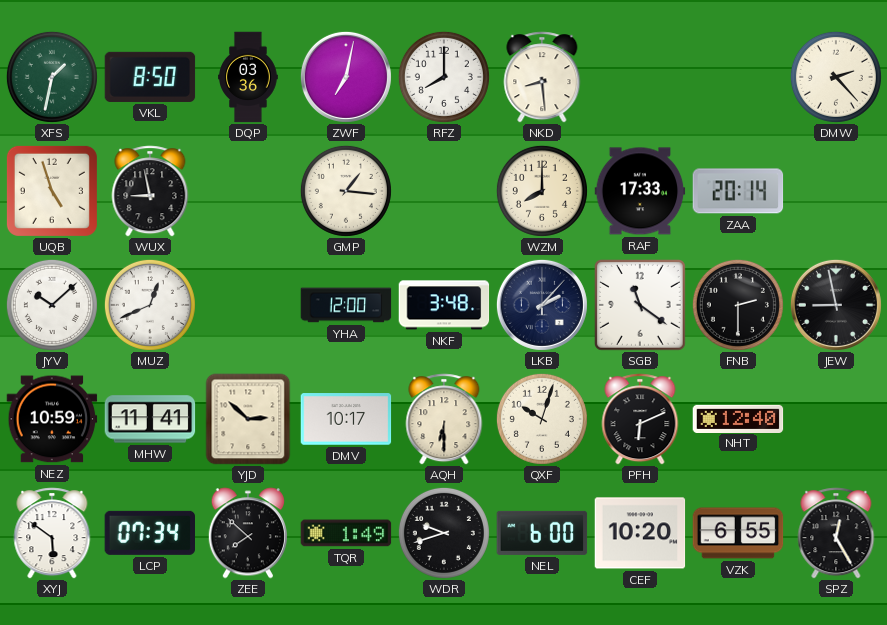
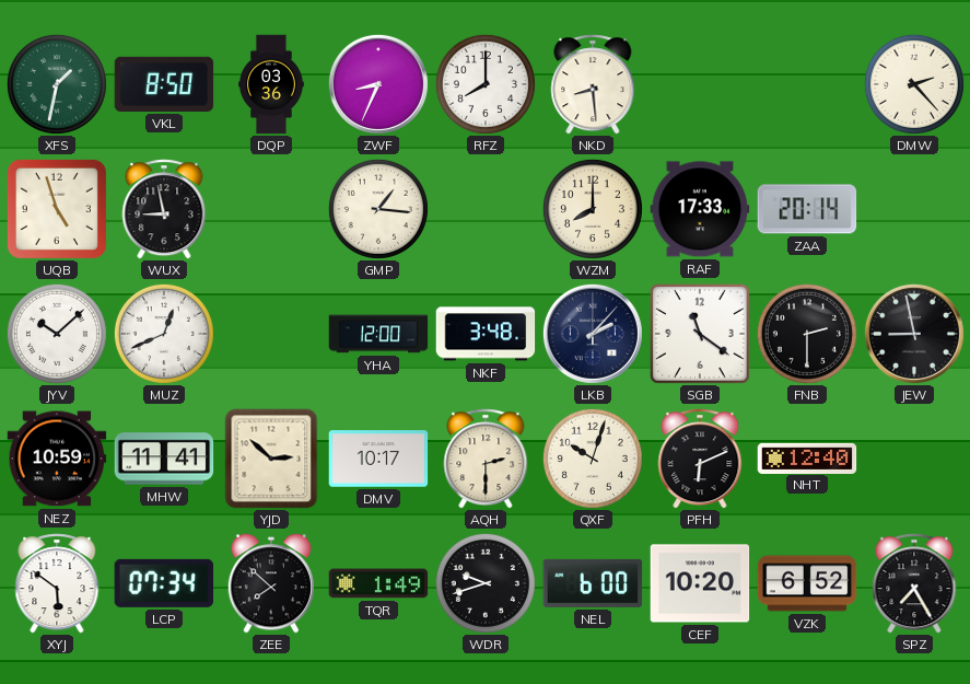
ZWF: 7:02 -> 8:34
AQH: 6:30 -> 2:30
VZK: 6:55 -> 6:52
SPZ: 12:25 -> 7:25
